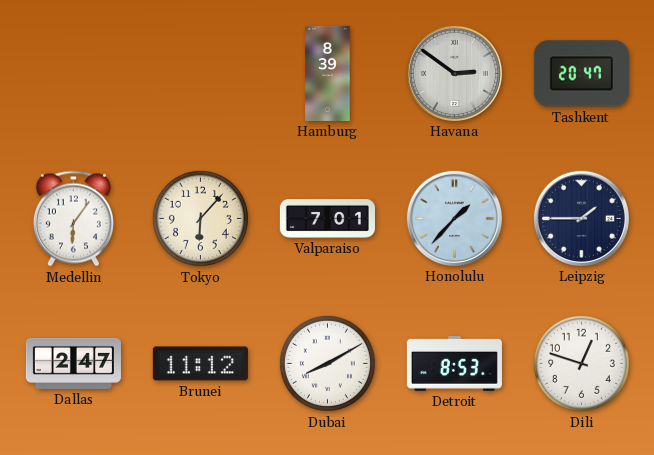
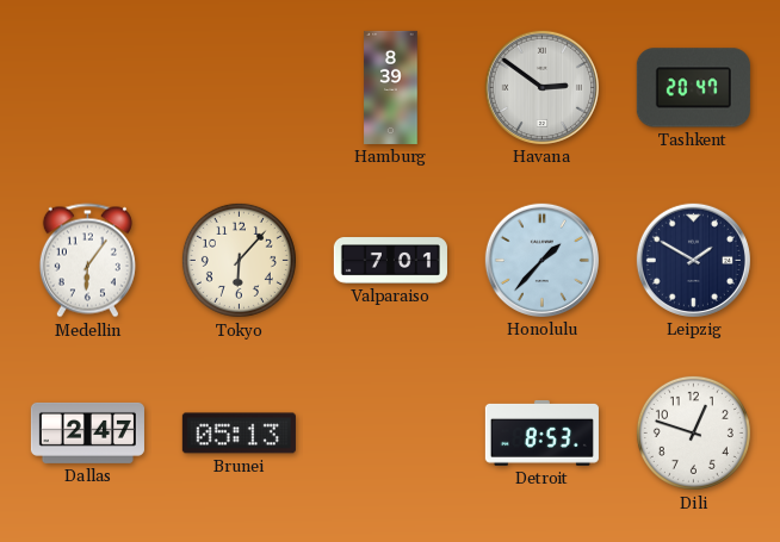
Leipzig: 1:45 -> 1:50
Brunei: 11:12 -> 05:13
Dubai: 8:10 -> none
